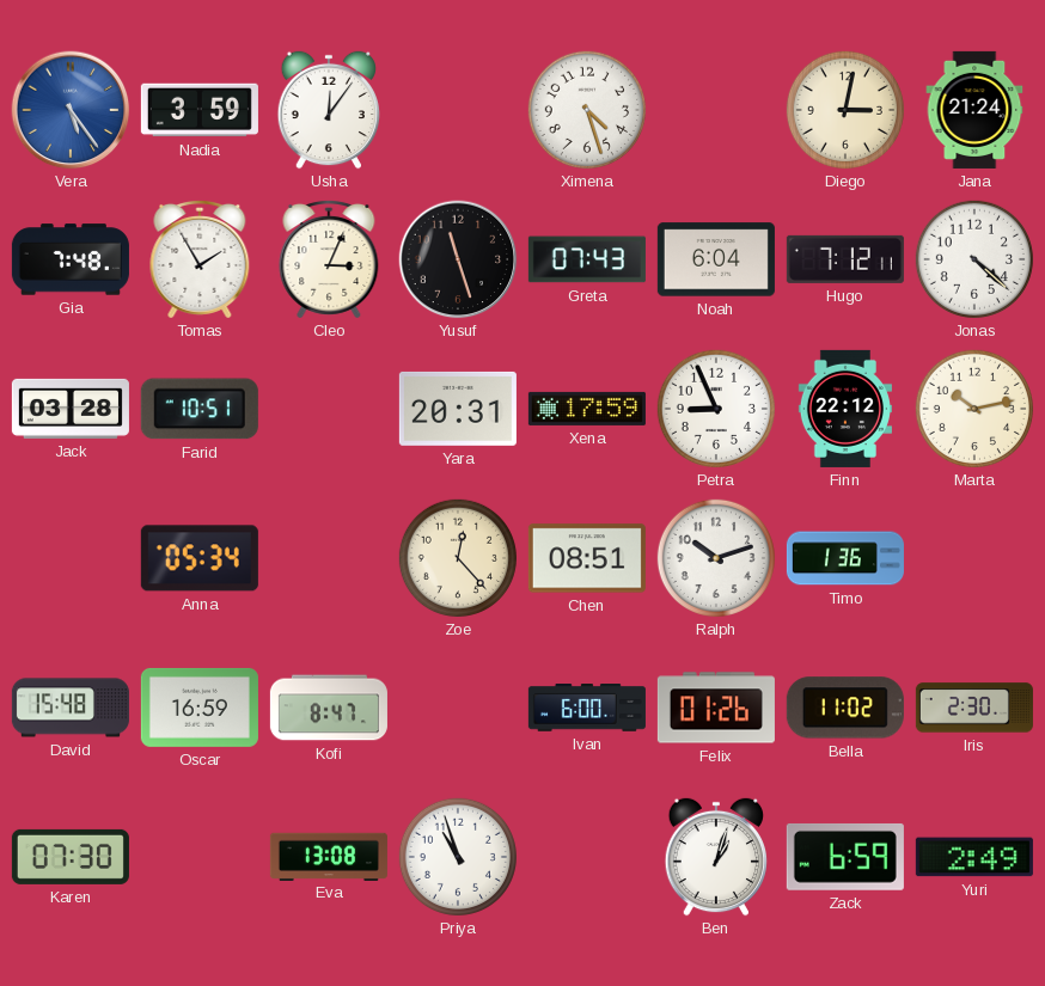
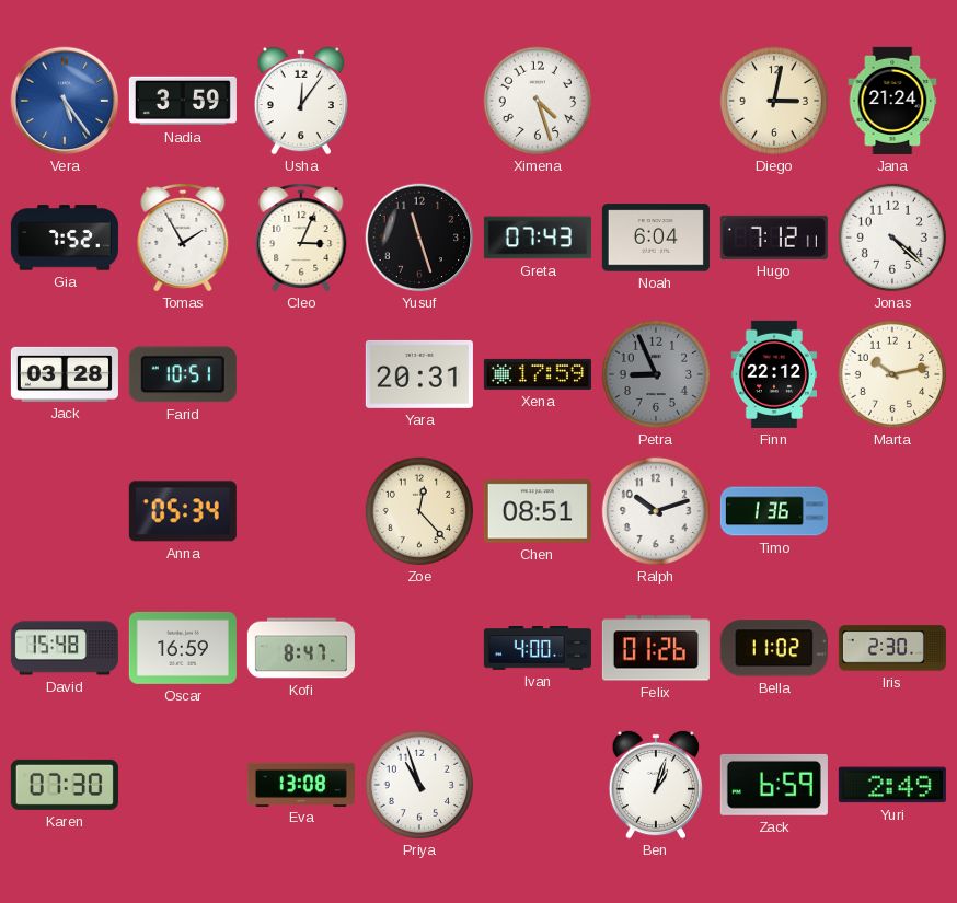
Gia: 7:48 -> 7:52
Petra dial: white -> grey
Ivan: 6:00 -> 4:00
